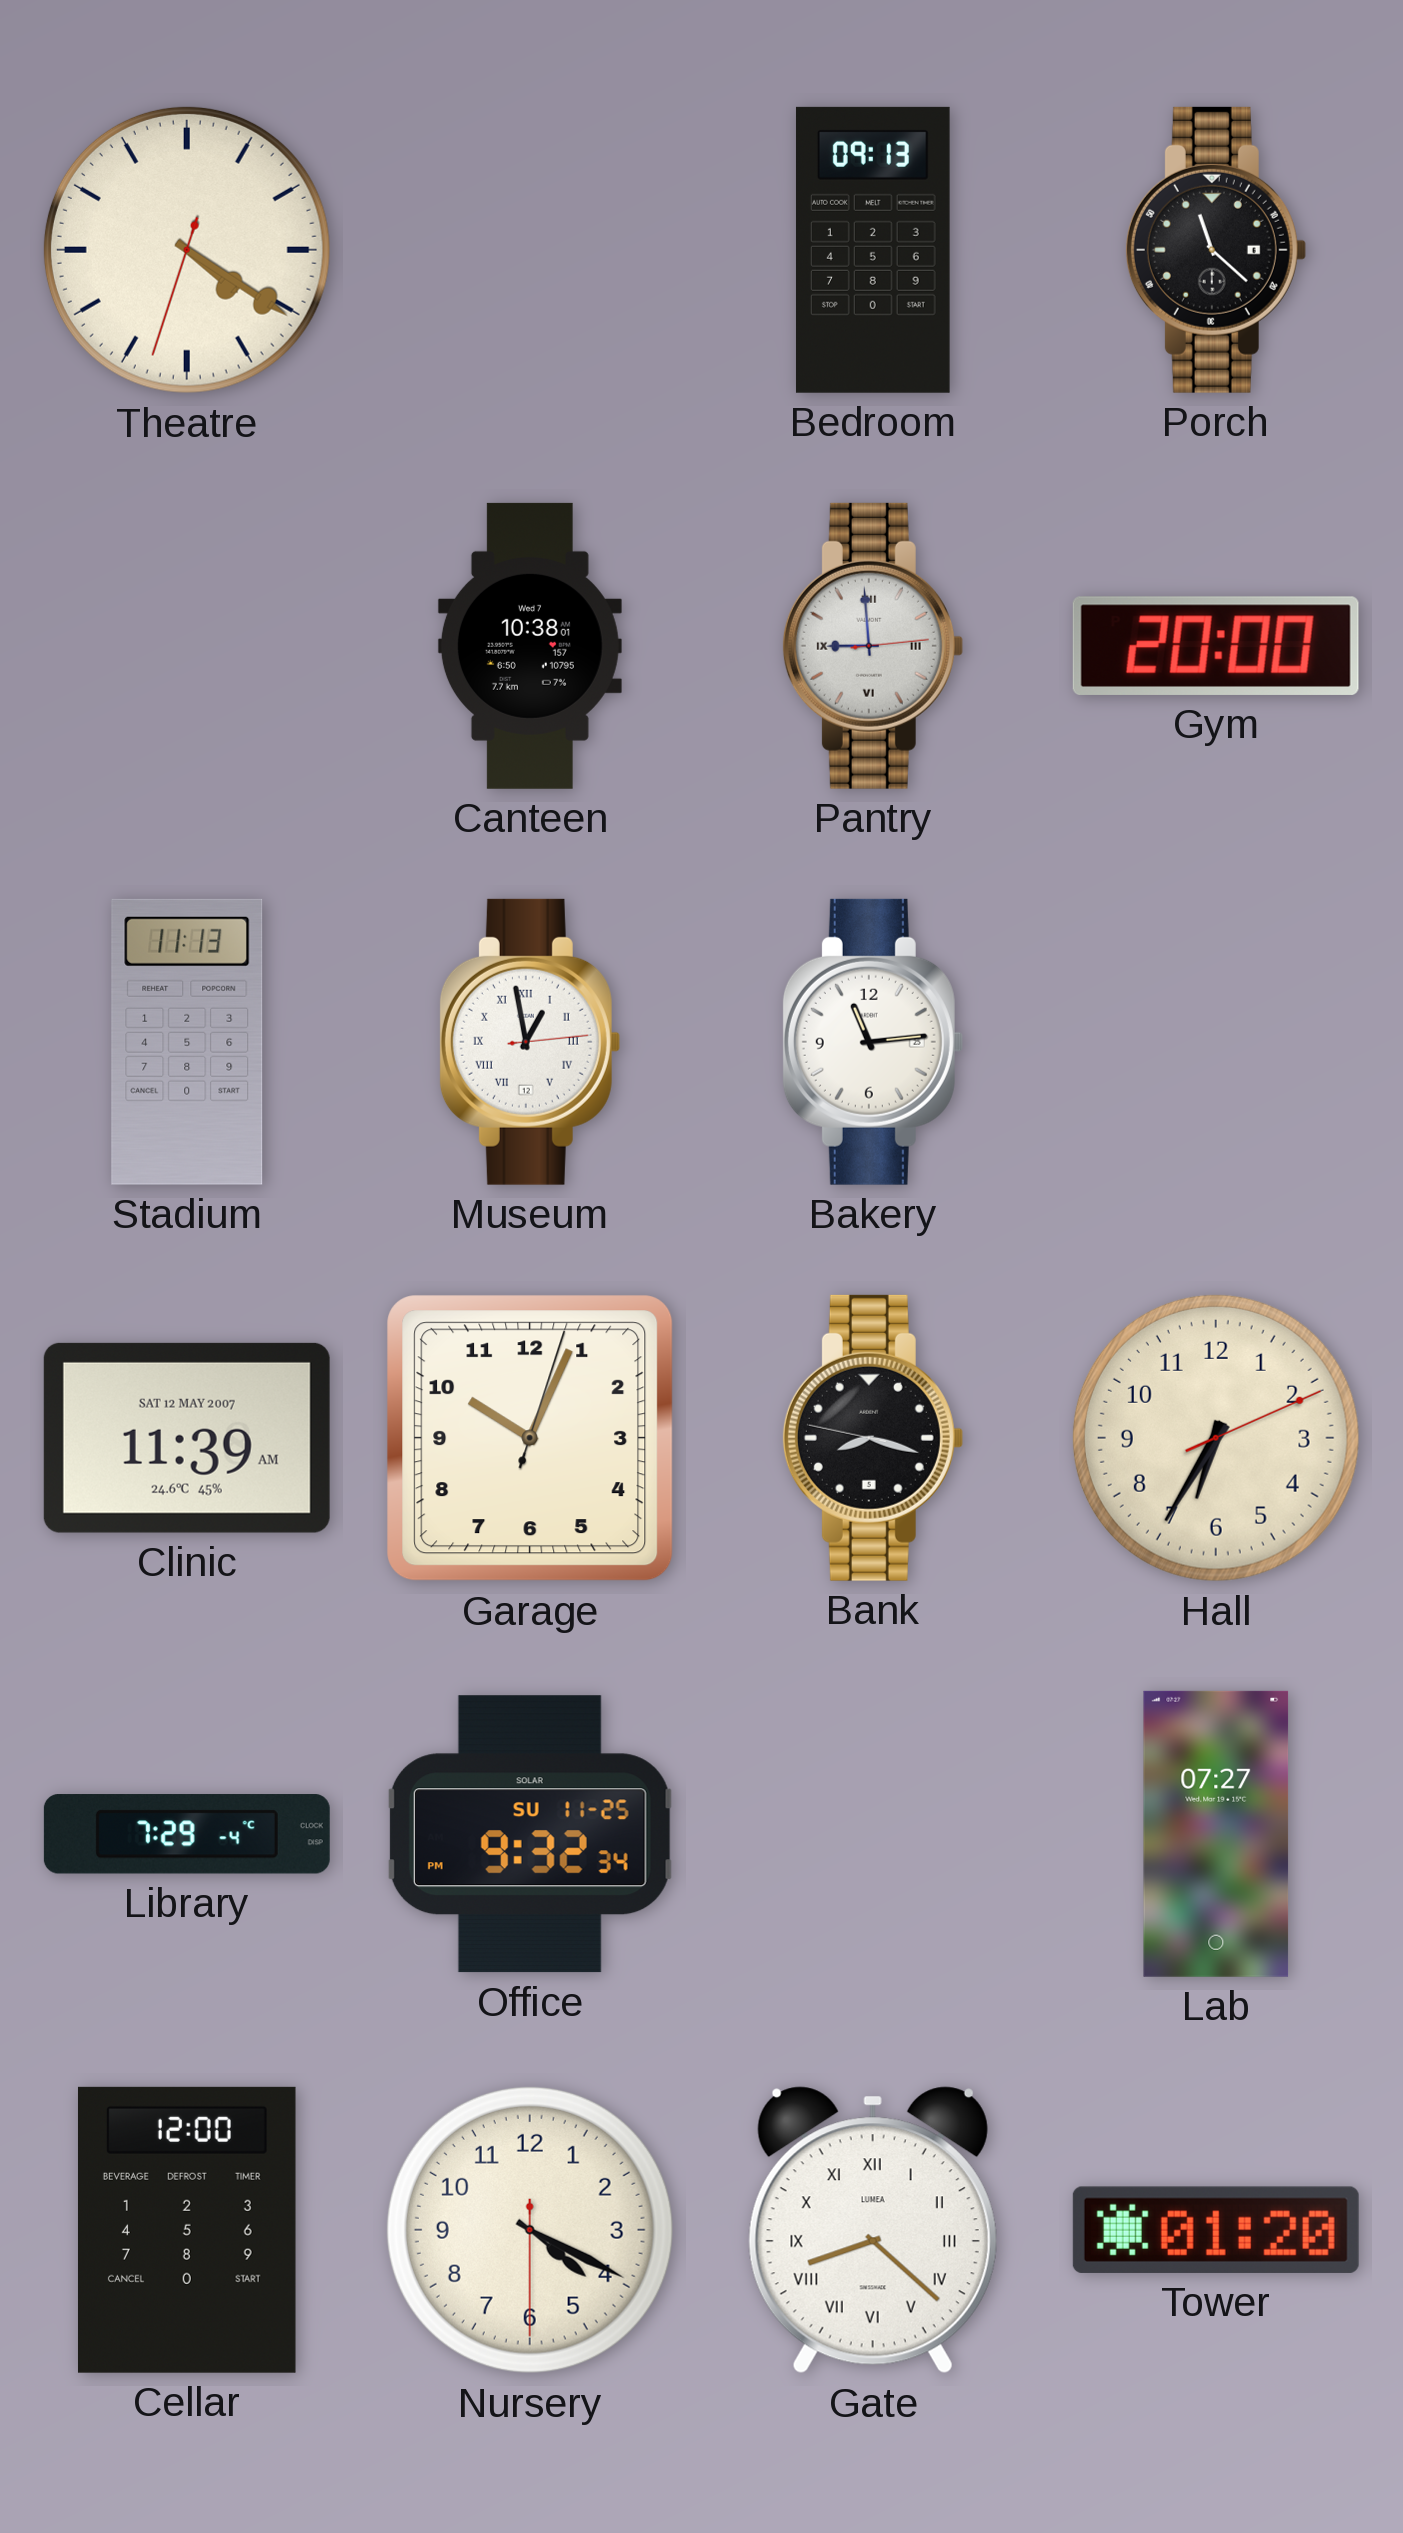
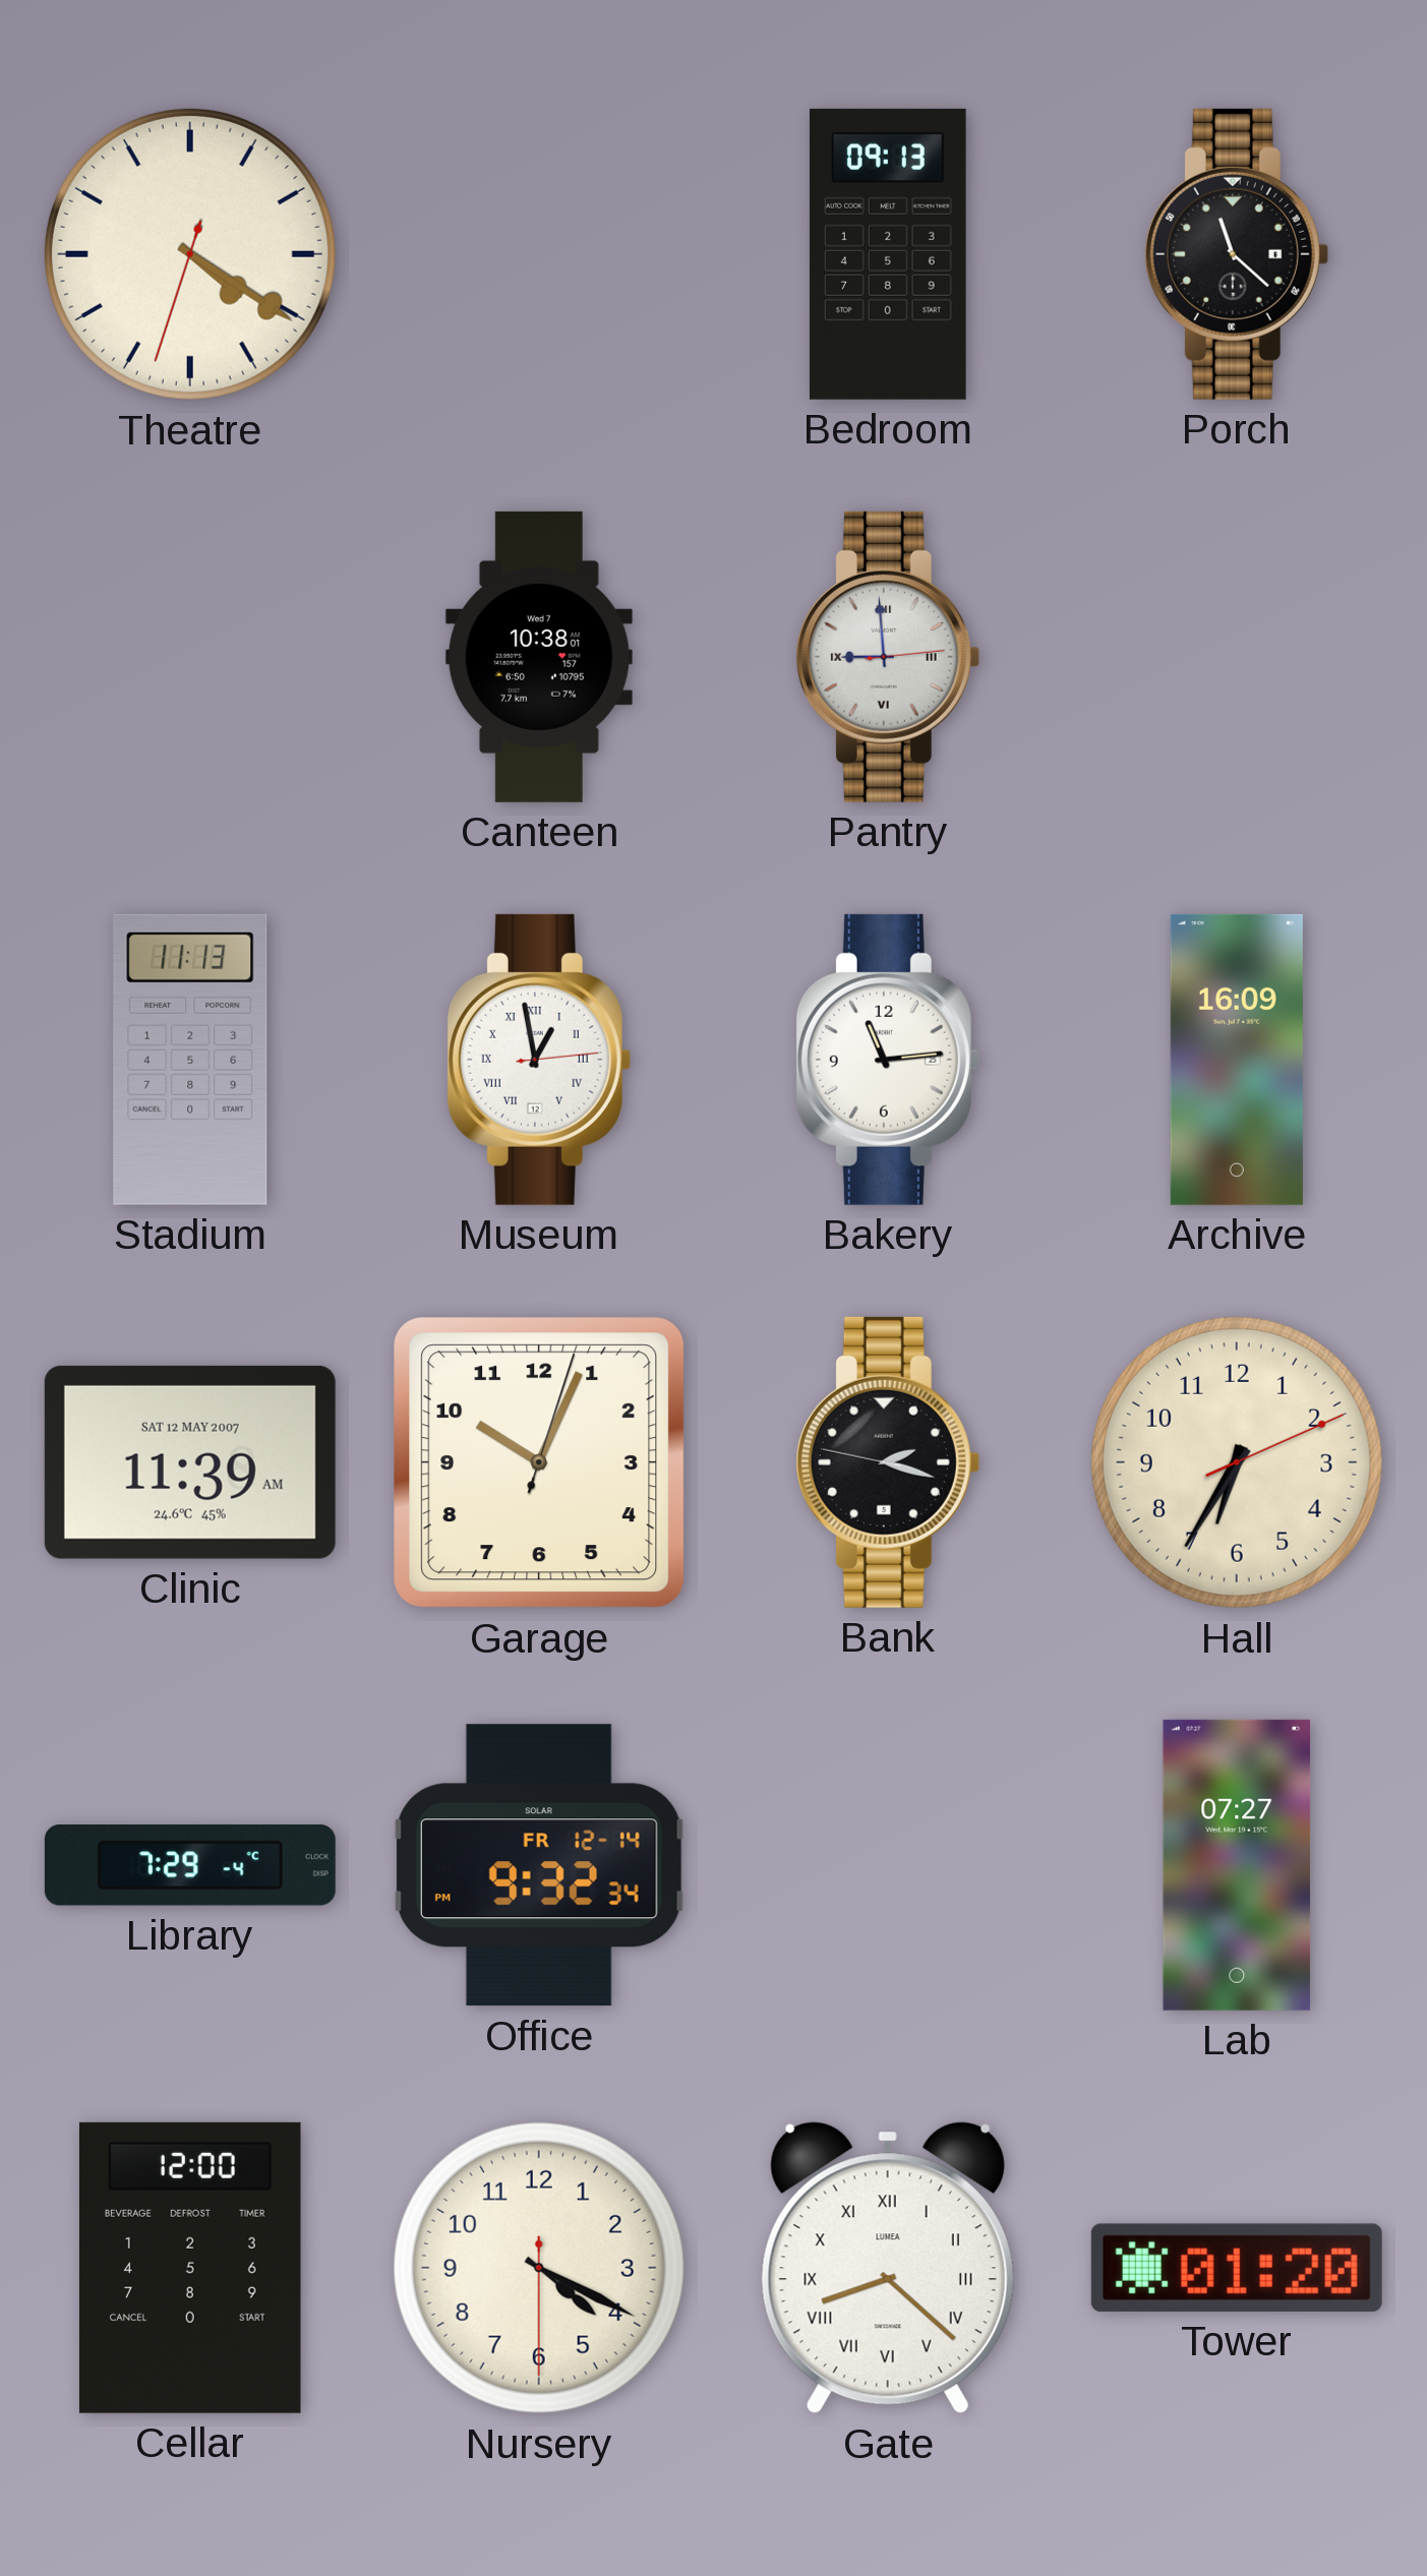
Gym: 20:00 -> none
Archive: none -> 16:09
Bank: 8:17 -> 2:17
Office date: SU 11-25 -> FR 12-14
